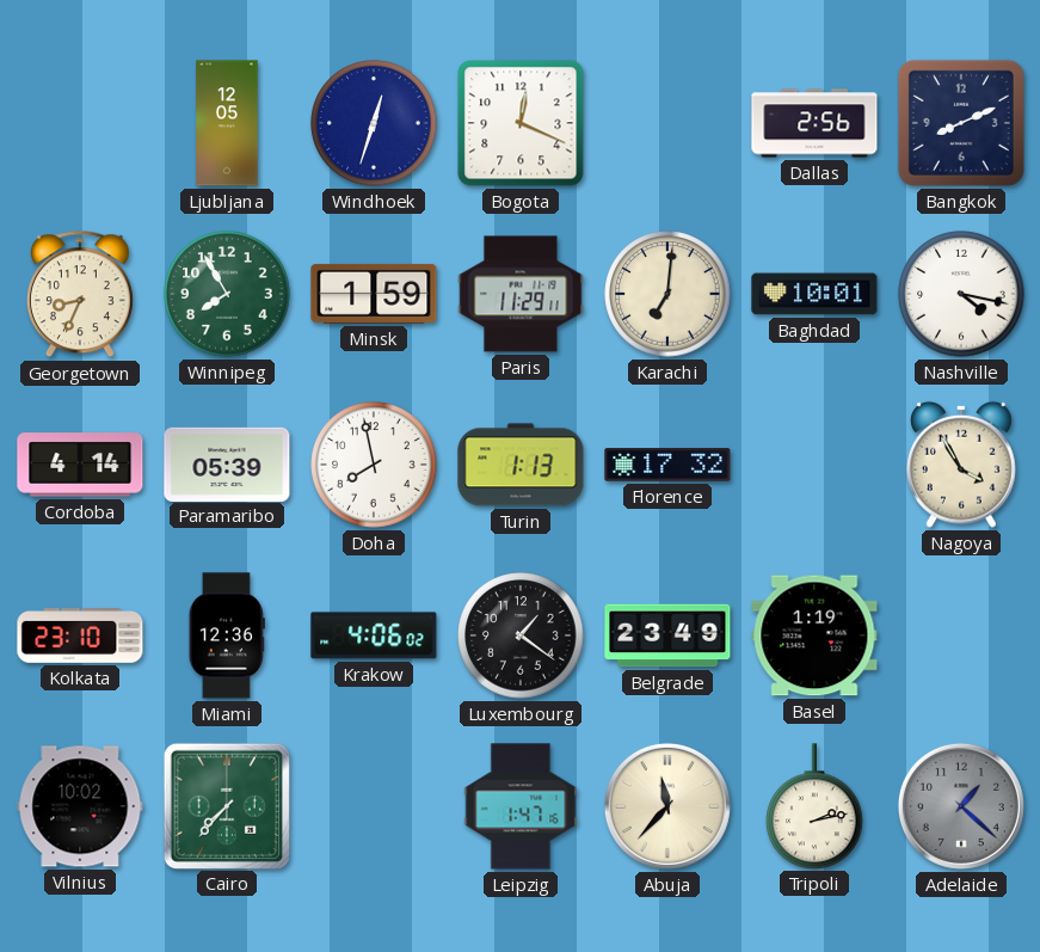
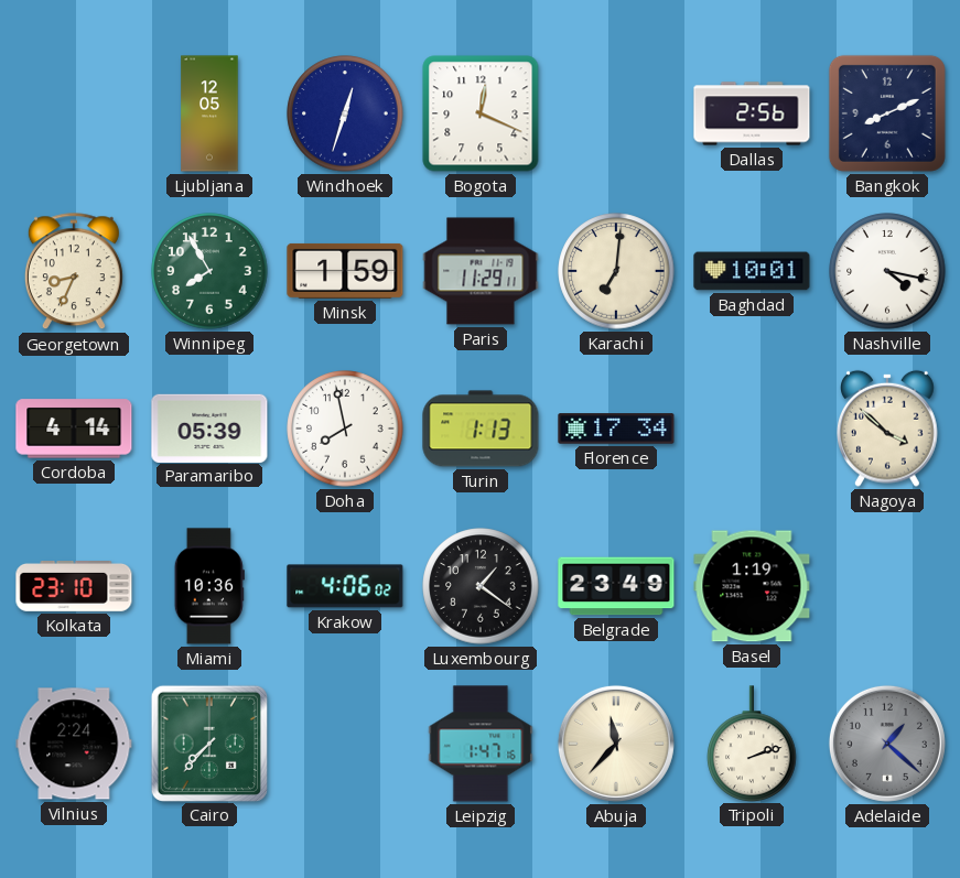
Florence: 17:32 -> 17:34
Nagoya: 3:55 -> 3:52
Miami: 12:36 -> 10:36
Vilnius: 10:02 -> 2:24
Tripoli: 2:13 -> 2:12
